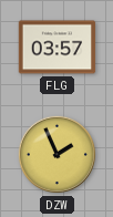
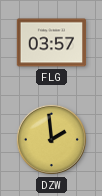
DZW: 1:56 -> 1:59
